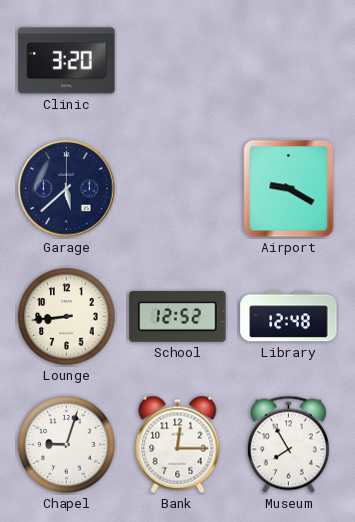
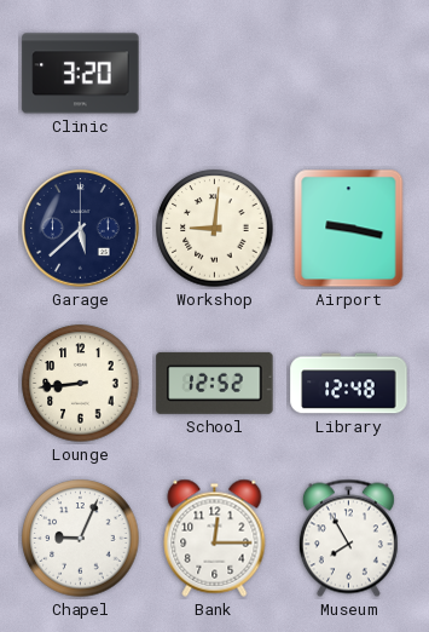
Workshop: none -> 9:01
Airport: 9:20 -> 9:17
Chapel: 9:03 -> 9:04
